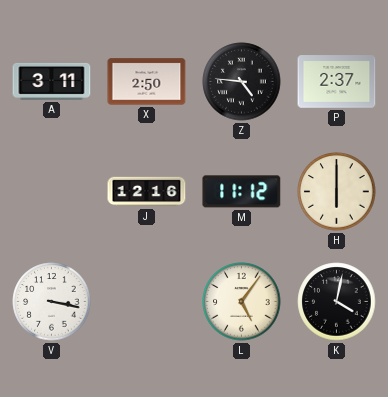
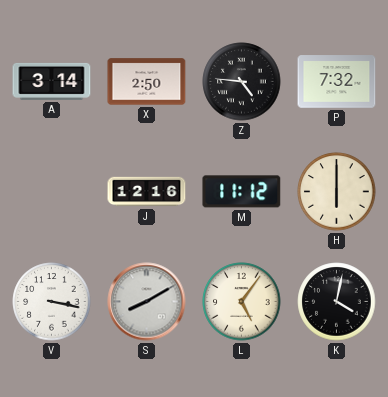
A: 3:11 -> 3:14
P: 2:37 -> 7:32
S: none -> 8:10
